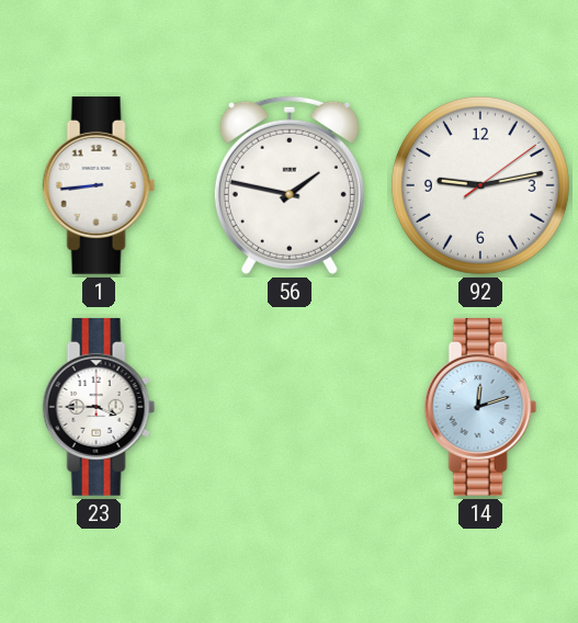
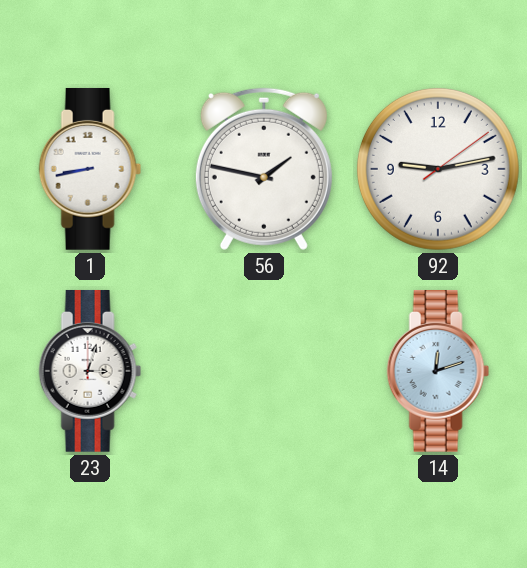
1: 8:44 -> 8:43
23: 3:45 -> 3:03
